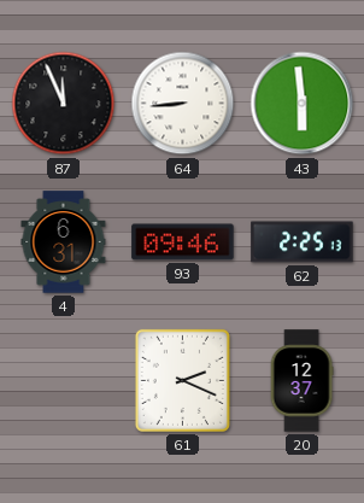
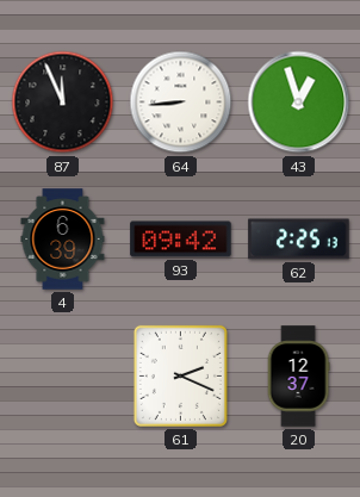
43: 5:59 -> 12:57
4: 6:31 -> 6:39
93: 09:46 -> 09:42
